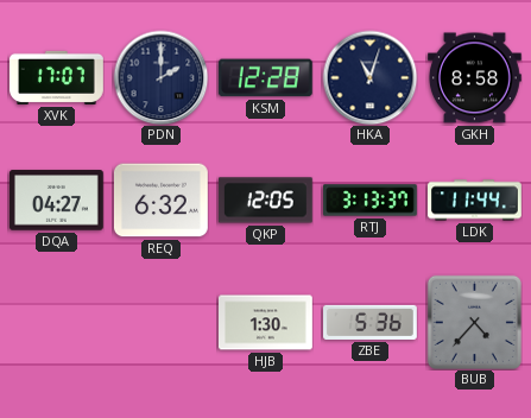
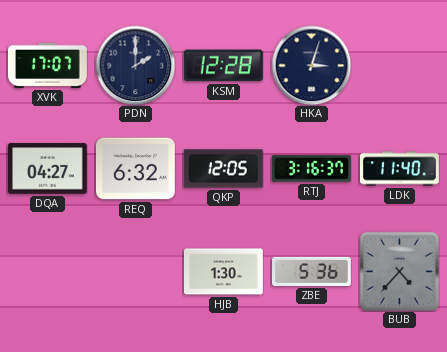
HKA: 11:03 -> 3:03
GKH: 8:58 -> none
RTJ: 3:13 -> 3:16
LDK: 11:44 -> 11:40
